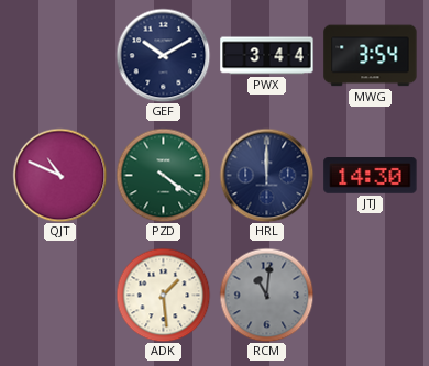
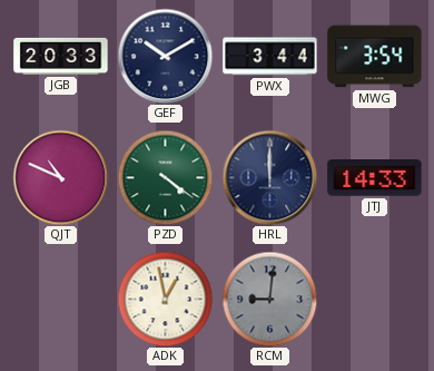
JGB: none -> 20:33
JTJ: 14:30 -> 14:33
ADK: 1:29 -> 12:58
RCM: 11:01 -> 9:01
